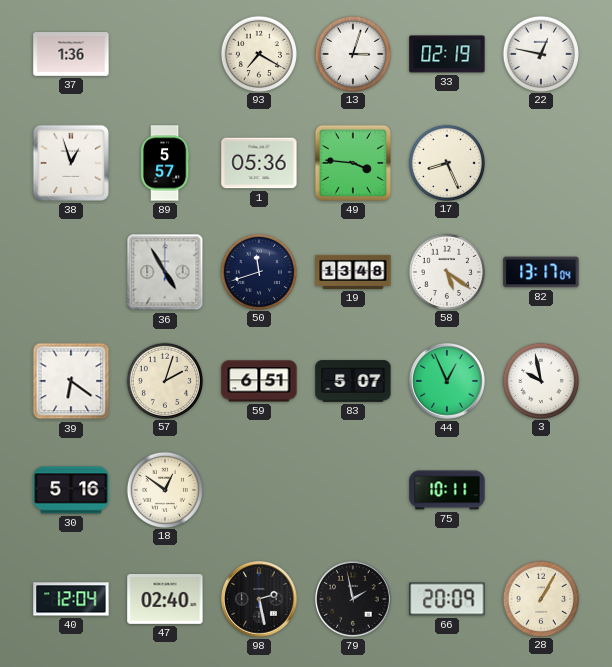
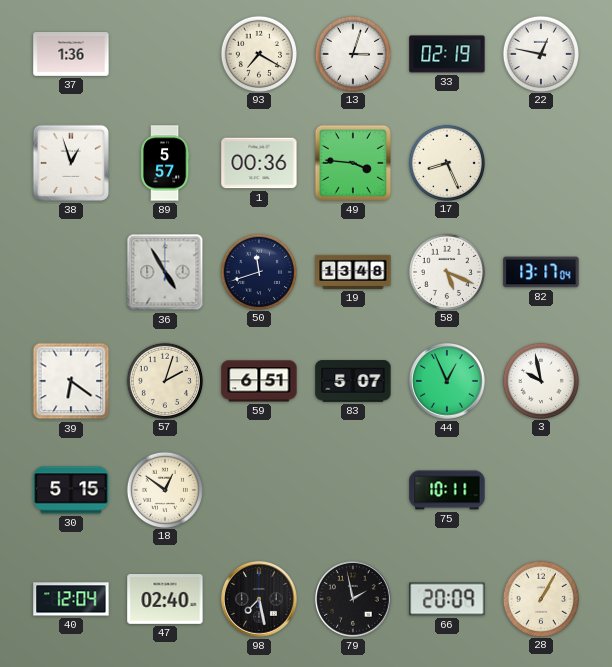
1: 05:36 -> 00:36
58: 5:21 -> 5:19
30: 5:16 -> 5:15
98: 2:28 -> 7:28
